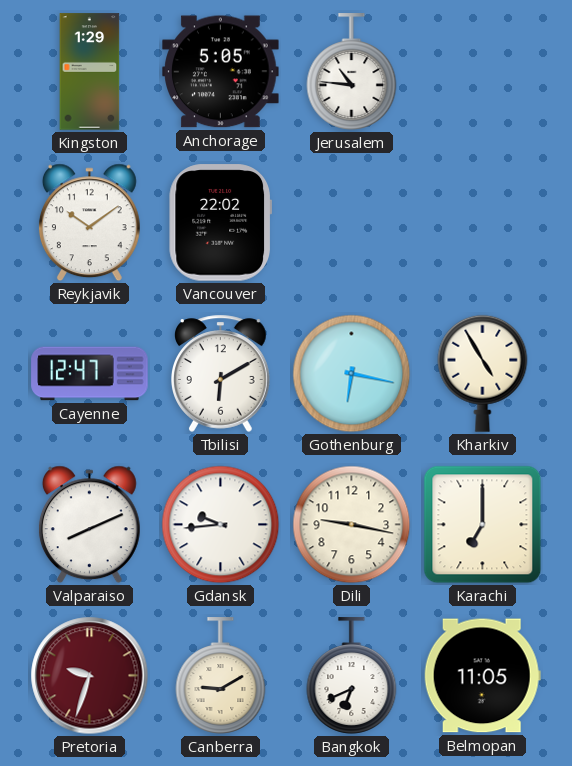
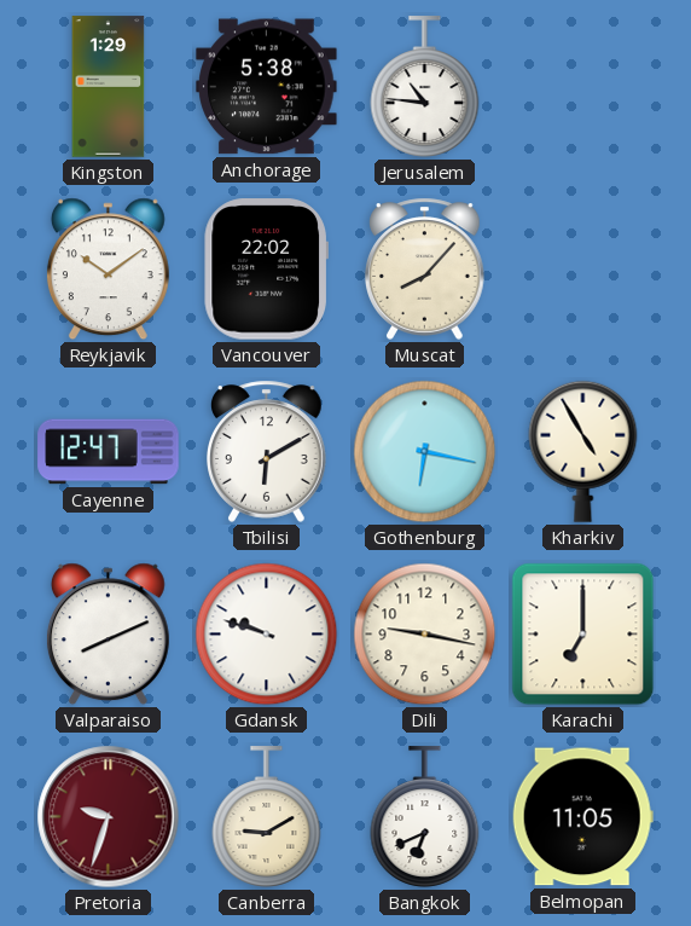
Anchorage: 5:05 -> 5:38
Muscat: none -> 8:07
Gdansk: 9:44 -> 9:48
